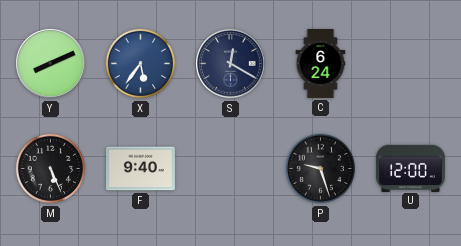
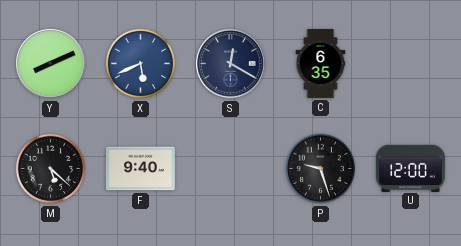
X: 5:36 -> 5:41
C: 6:24 -> 6:35
M: 5:26 -> 5:22
